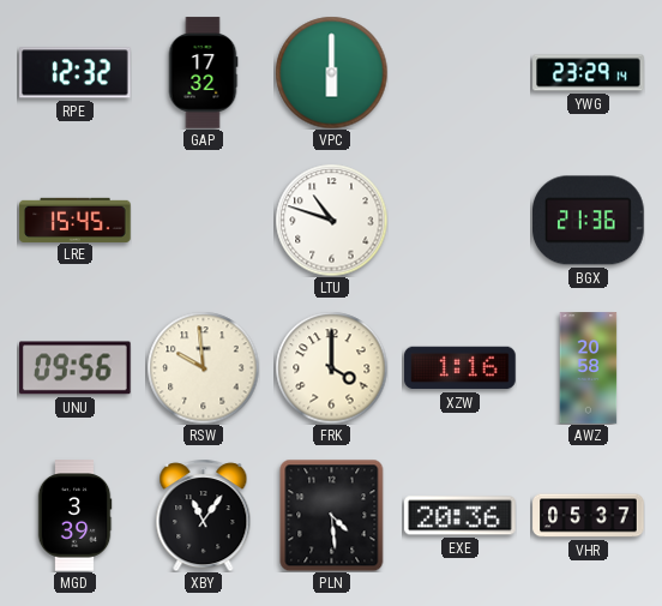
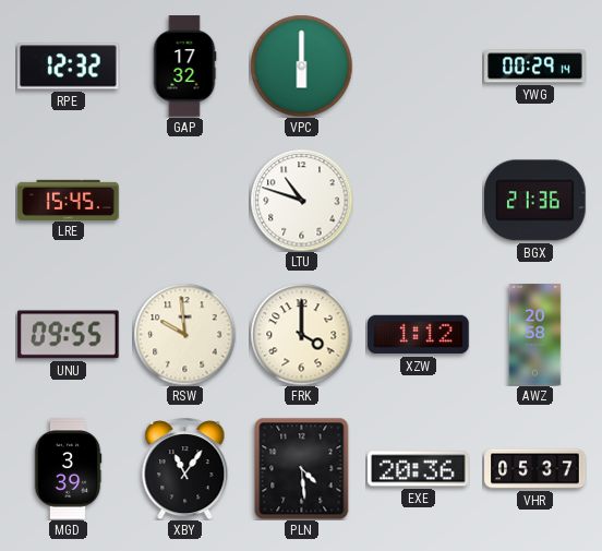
YWG: 23:29 -> 00:29
UNU: 09:56 -> 09:55
XZW: 1:16 -> 1:12
